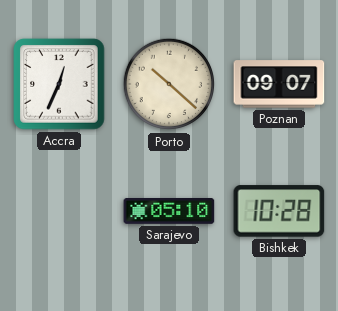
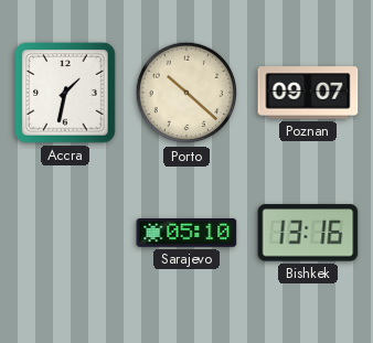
Accra: 12:34 -> 1:32
Bishkek: 10:28 -> 13:16
